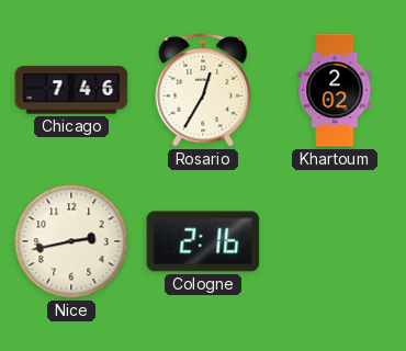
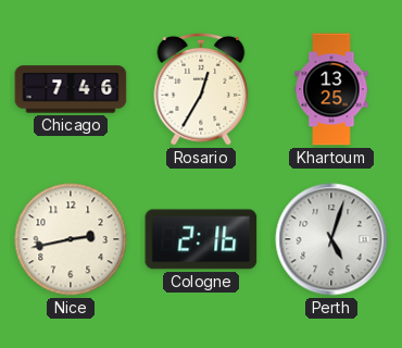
Khartoum: 2:02 -> 13:25
Perth: none -> 5:03
